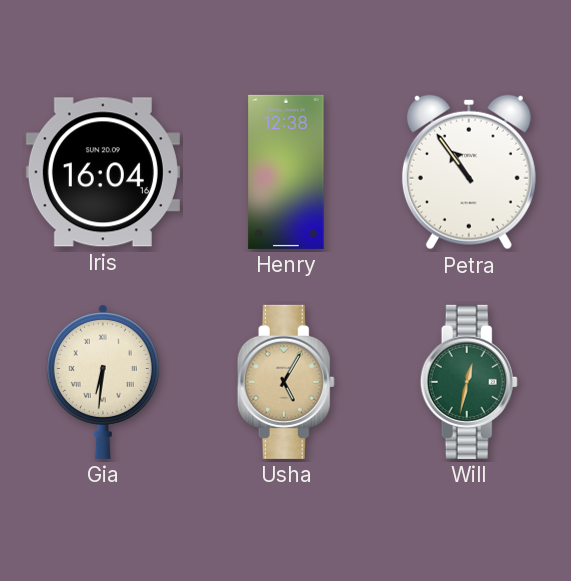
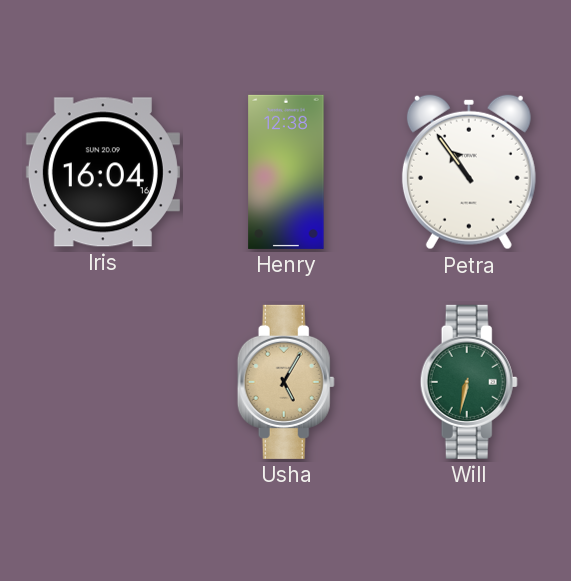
Gia: 6:31 -> none
Will: 12:32 -> 6:32
